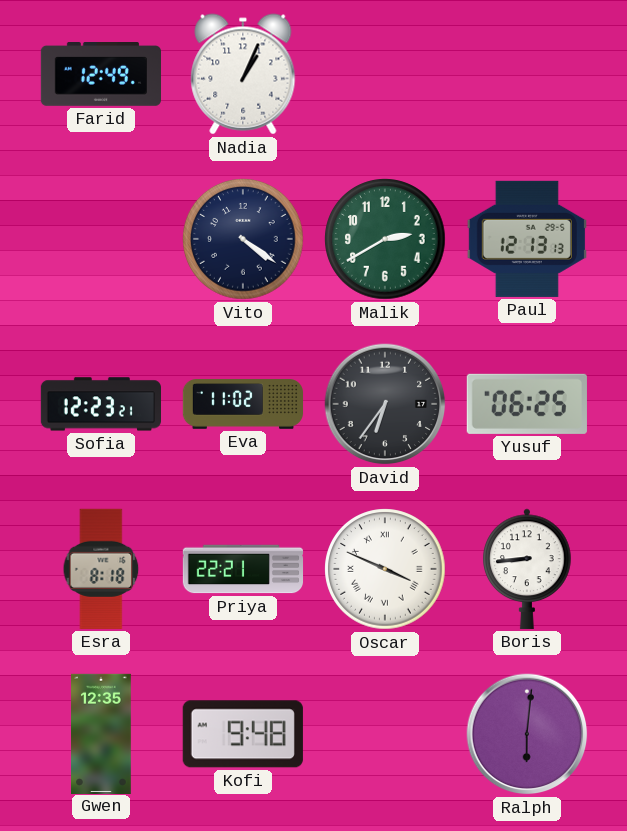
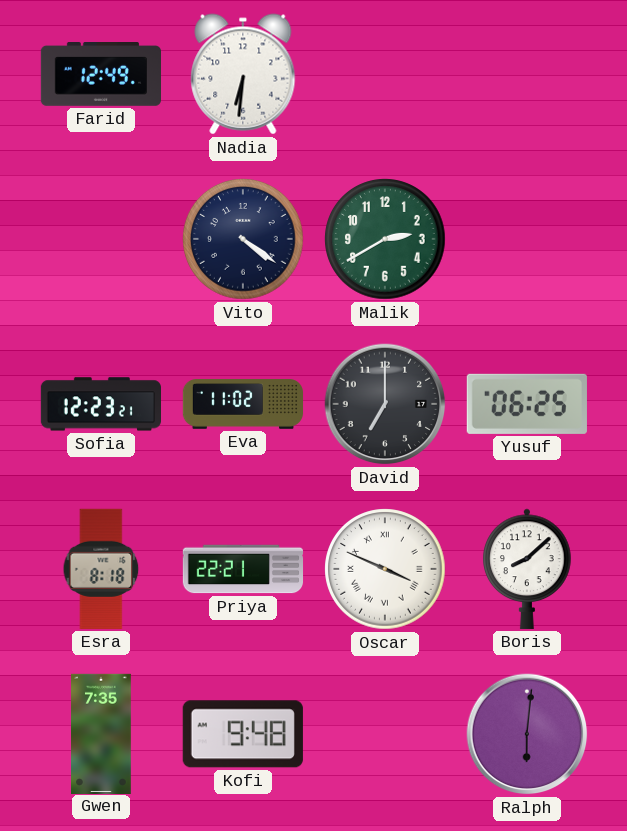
Nadia: 1:04 -> 6:31
Paul: 12:13 -> none
David: 6:36 -> 7:00
Boris: 8:44 -> 8:08
Gwen: 12:35 -> 7:35
